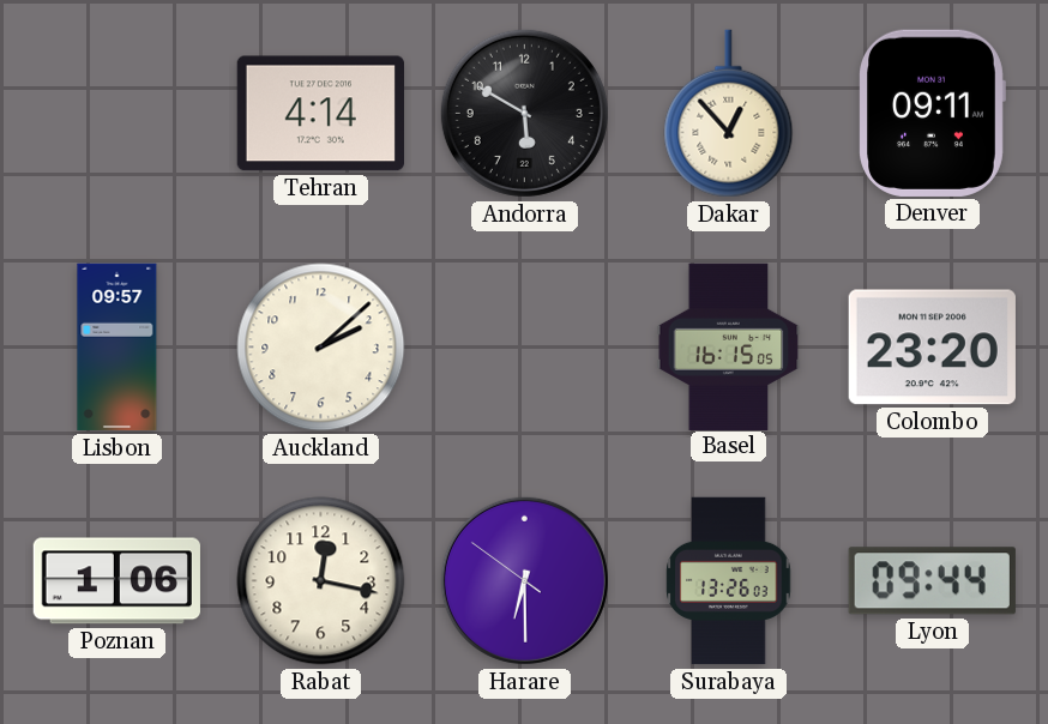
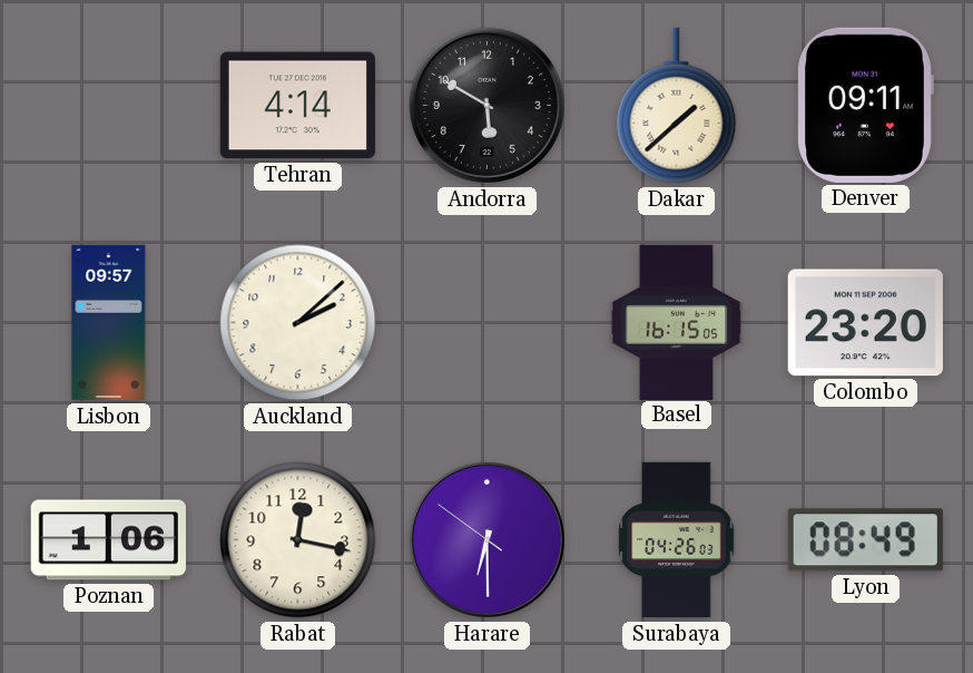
Dakar: 12:53 -> 1:38
Surabaya: 13:26 -> 04:26
Lyon: 09:44 -> 08:49
